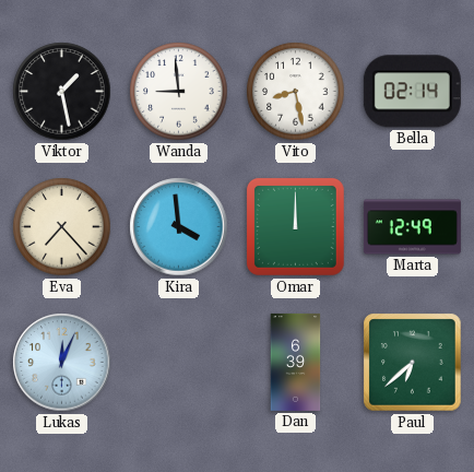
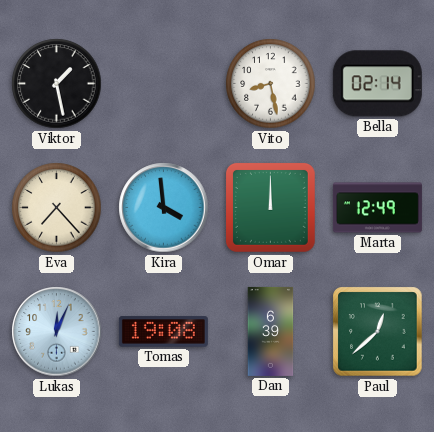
Wanda: 8:59 -> none
Tomas: none -> 19:08
Paul: 6:38 -> 12:38
